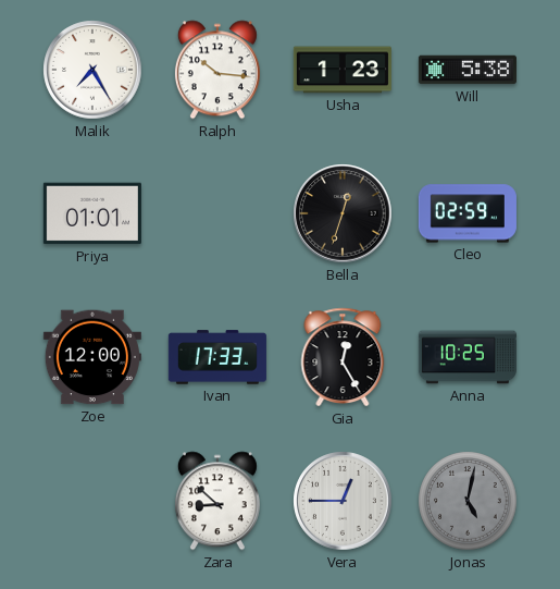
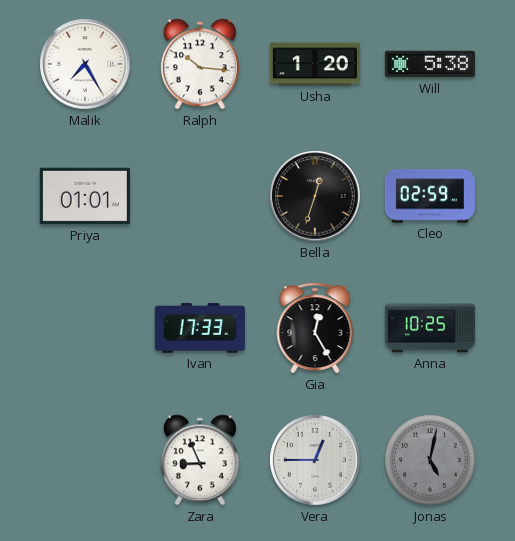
Usha: 1:23 -> 1:20
Zoe: 12:00 -> none
Zara: 8:52 -> 8:56
